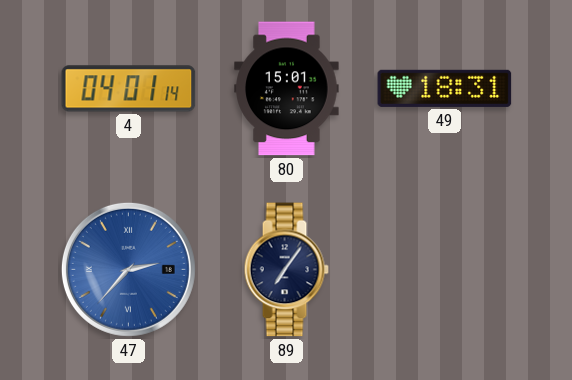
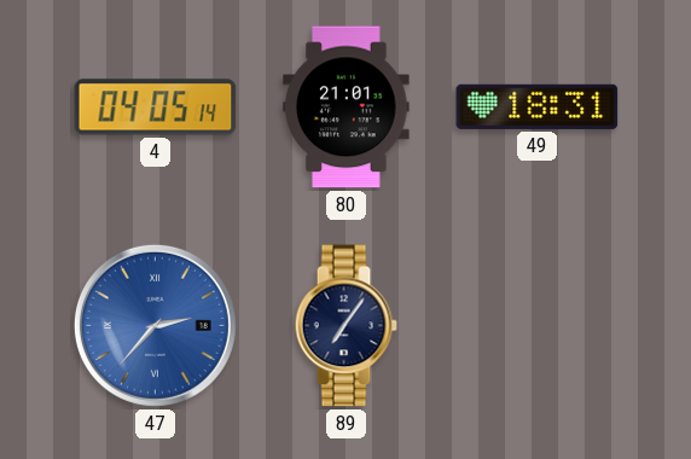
4: 04:01 -> 04:05
80: 15:01 -> 21:01
